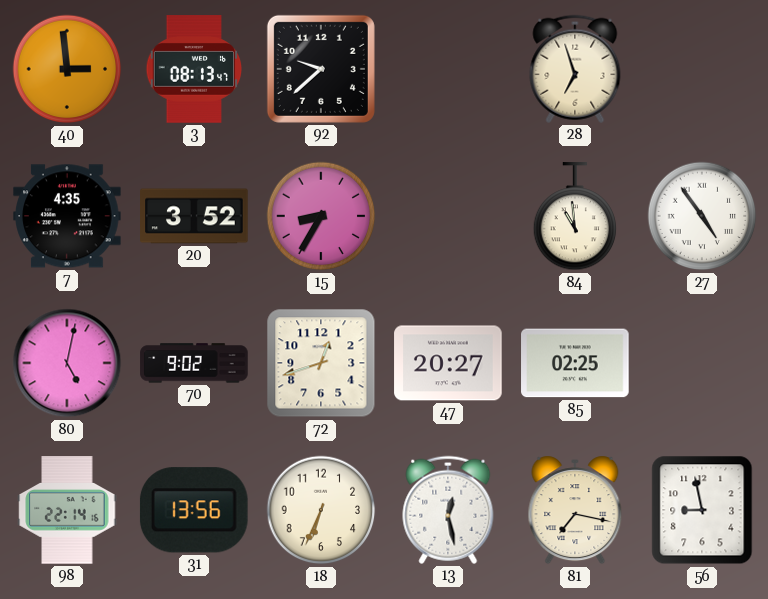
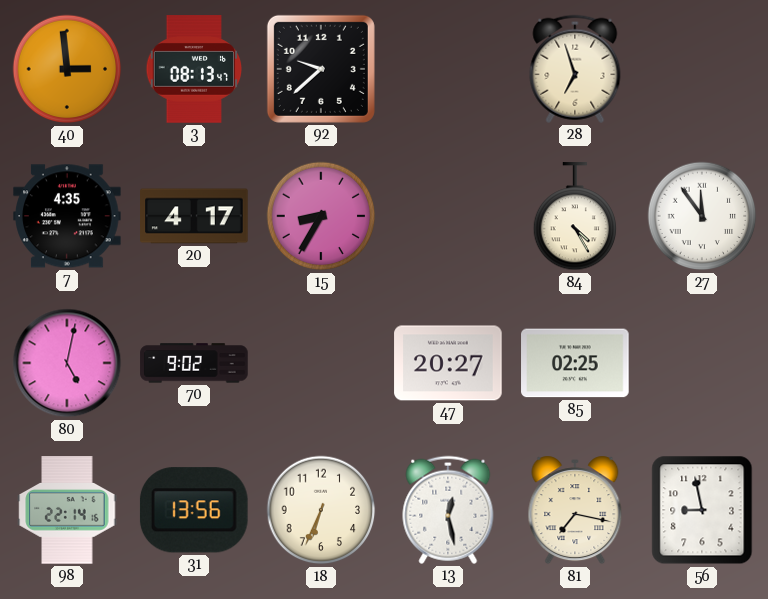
20: 3:52 -> 4:17
84: 10:59 -> 4:25
27: 4:54 -> 11:54
72: 12:42 -> none
